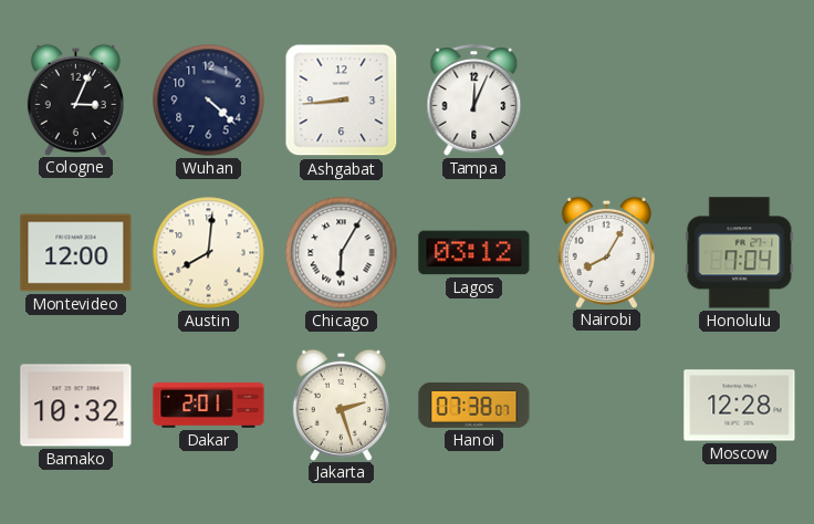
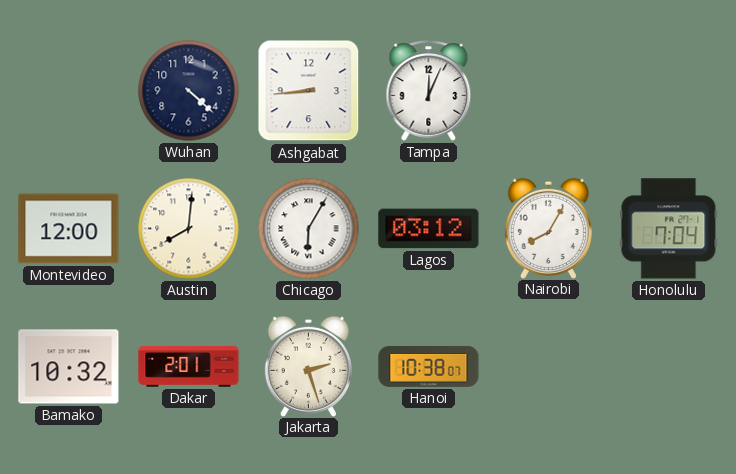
Cologne: 3:04 -> none
Hanoi: 07:38 -> 10:38
Moscow: 12:28 -> none
